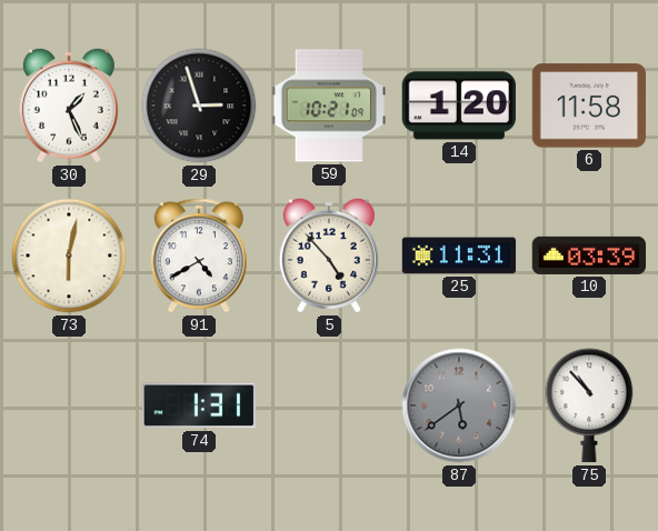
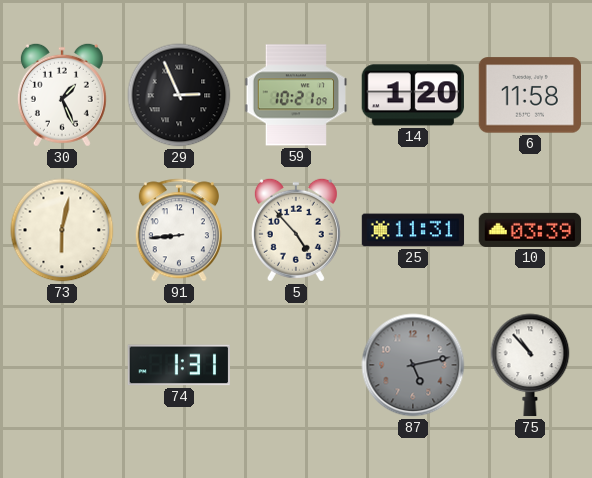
29: 2:57 -> 2:56
91: 4:40 -> 8:44
87: 5:39 -> 5:13
